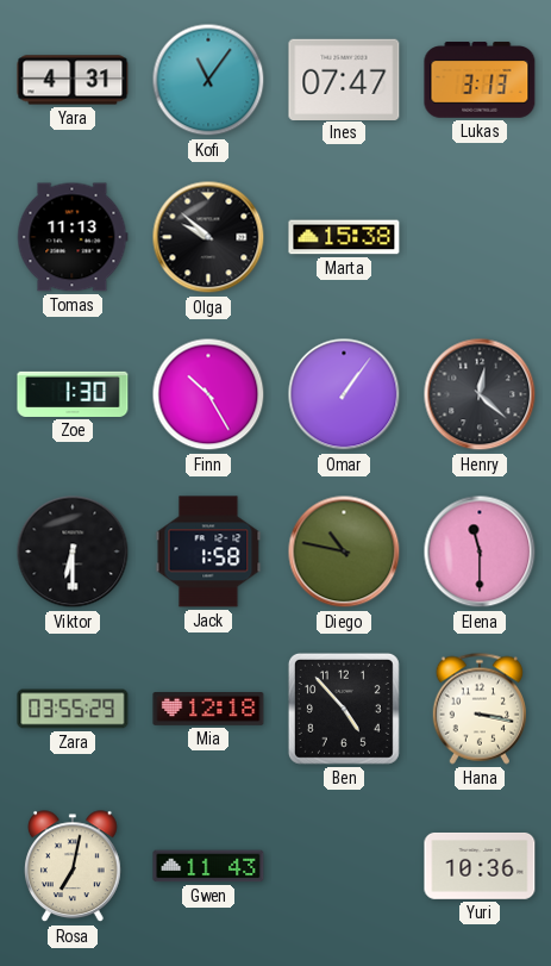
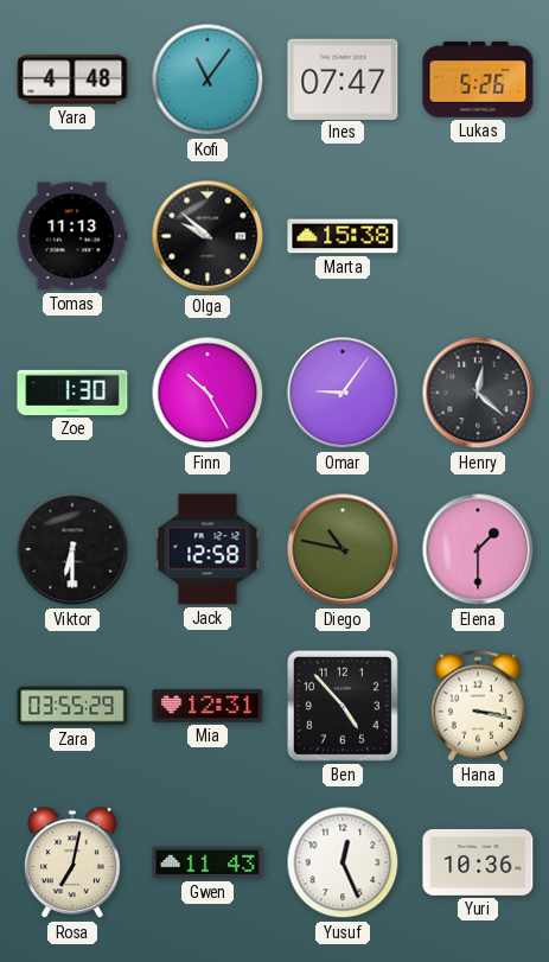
Yara: 4:31 -> 4:48
Lukas: 3:13 -> 5:26
Omar: 1:06 -> 9:06
Jack: 1:58 -> 12:58
Elena: 11:30 -> 1:30
Mia: 12:18 -> 12:31
Yusuf: none -> 12:26
